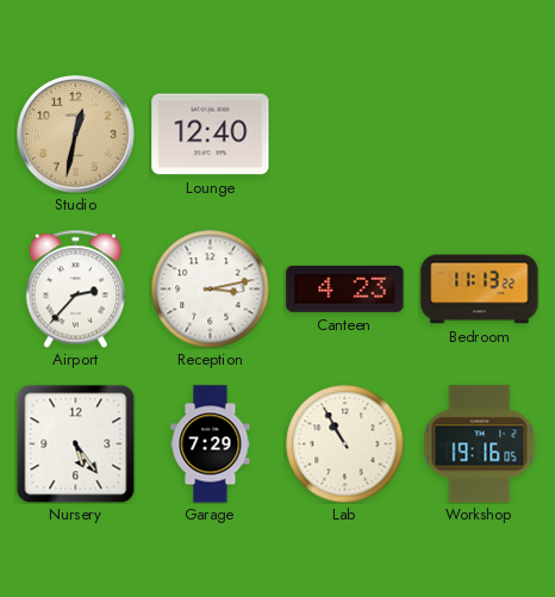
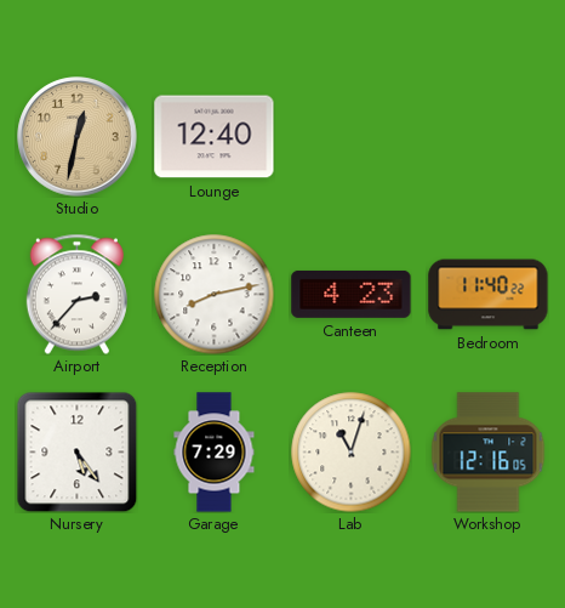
Reception: 3:13 -> 8:13
Bedroom: 11:13 -> 11:40
Lab: 10:55 -> 11:03
Workshop: 19:16 -> 12:16
